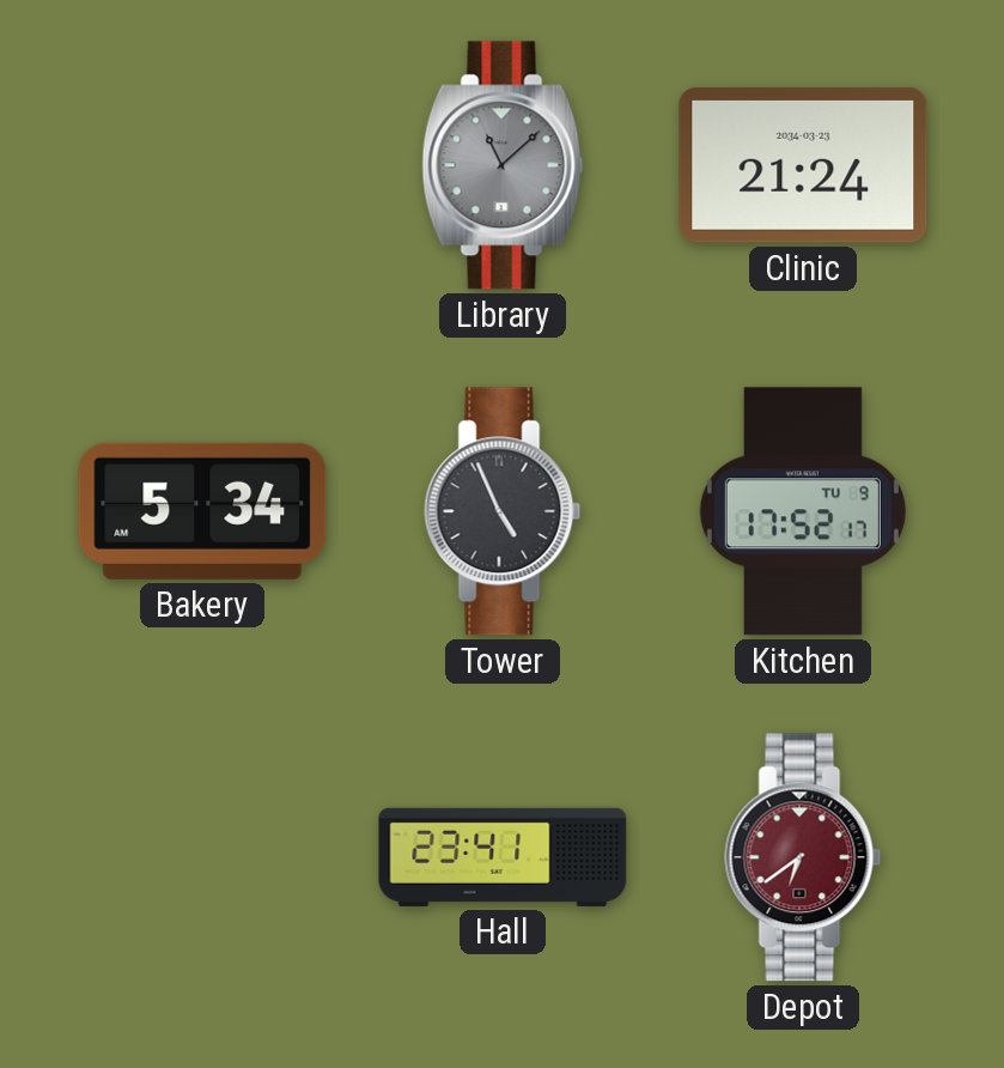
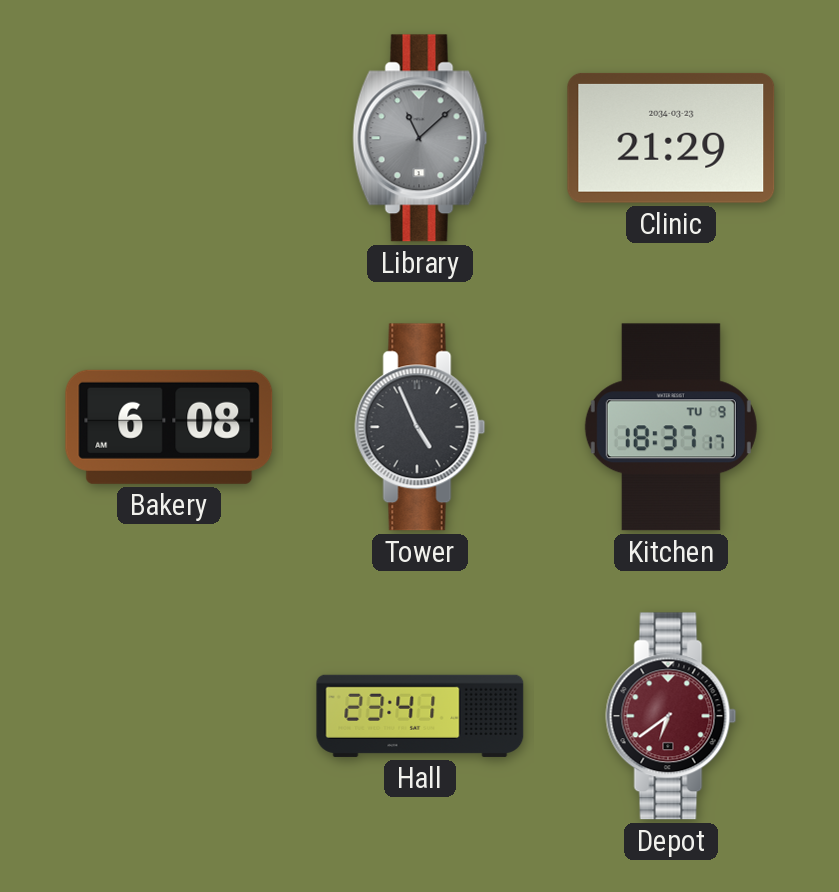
Clinic: 21:24 -> 21:29
Bakery: 5:34 -> 6:08
Kitchen: 17:52 -> 18:37
